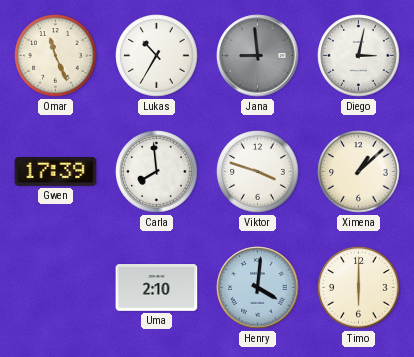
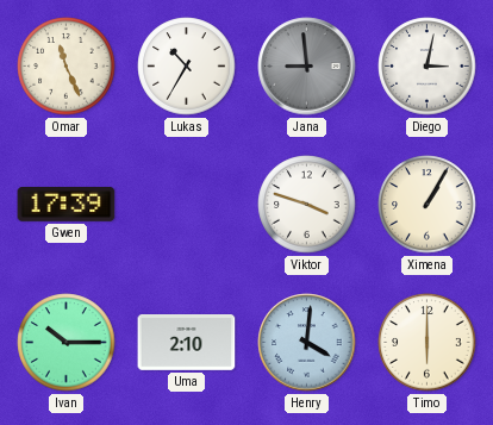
Carla: 7:59 -> none
Ximena: 1:08 -> 1:05
Ivan: none -> 10:15
